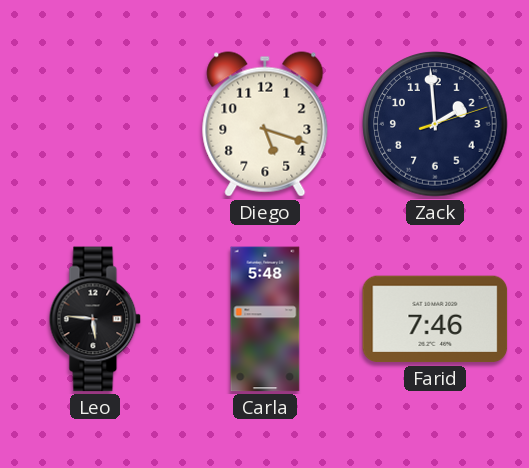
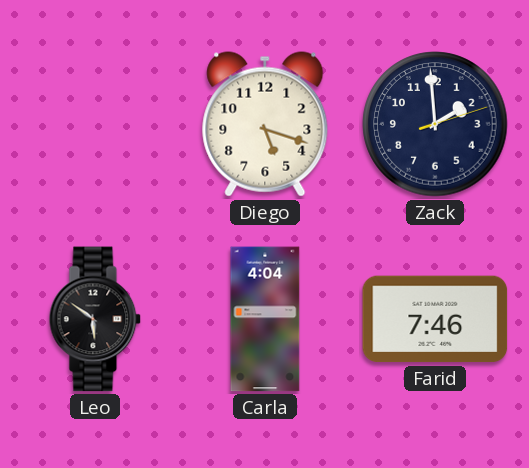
Leo: 5:46 -> 5:51
Carla: 5:48 -> 4:04
